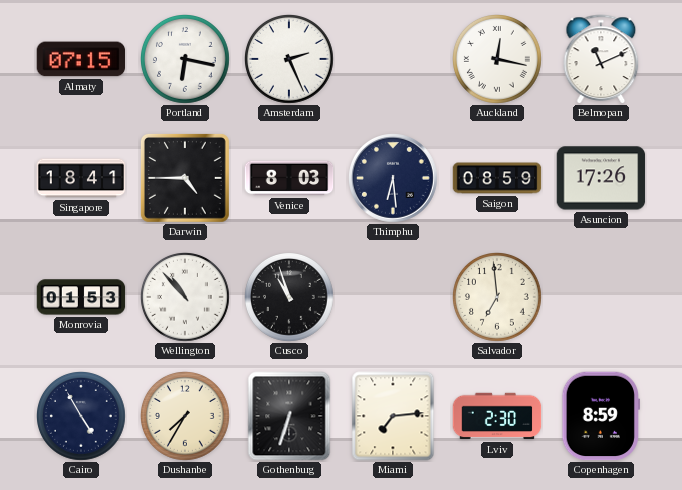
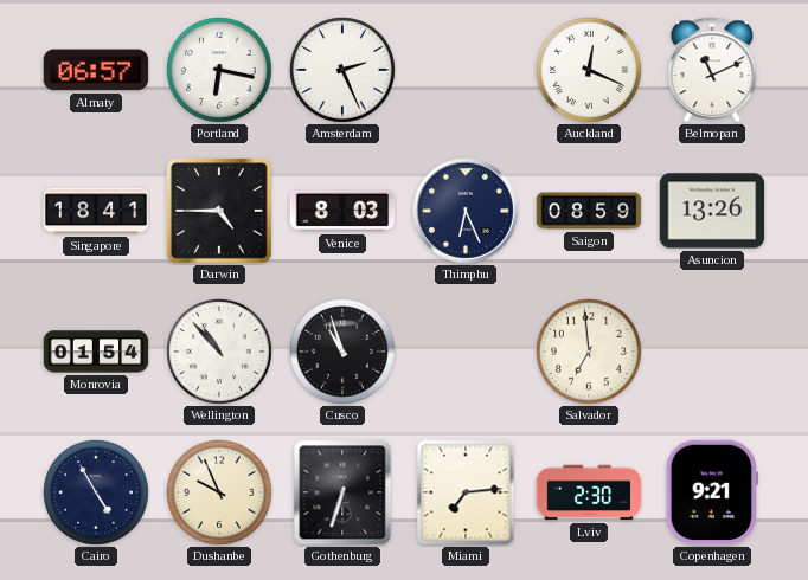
Almaty: 07:15 -> 06:57
Auckland: 12:17 -> 12:19
Thimphu: 6:29 -> 6:26
Asuncion: 17:26 -> 13:26
Monrovia: 01:53 -> 01:54
Dushanbe: 7:35 -> 9:56
Copenhagen: 8:59 -> 9:21
